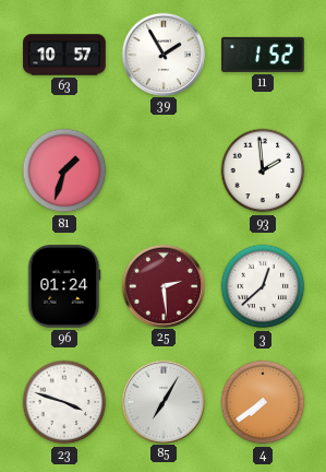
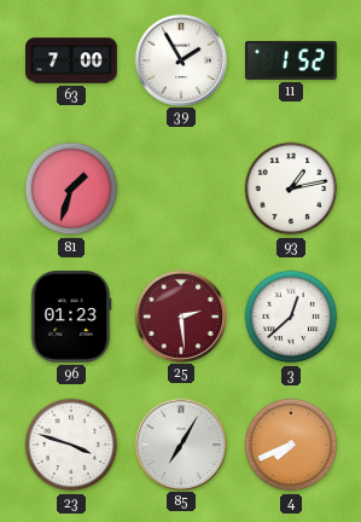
63: 10:57 -> 7:00
93: 1:59 -> 1:13
96: 01:24 -> 01:23
4: 7:39 -> 7:41
